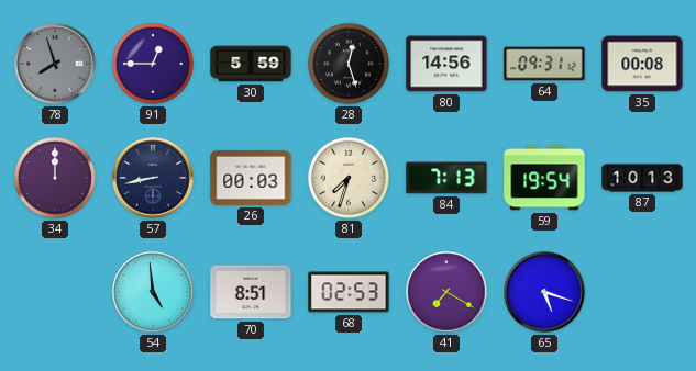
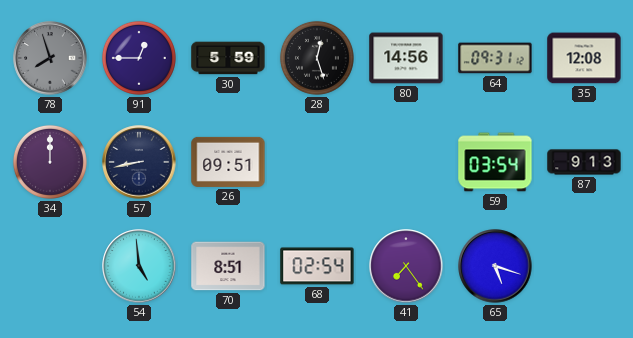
35: 00:08 -> 12:08
26: 00:03 -> 09:51
81: 7:33 -> none
84: 7:13 -> none
59: 19:54 -> 03:54
87: 10:13 -> 9:13
68: 02:53 -> 02:54
41: 7:20 -> 7:24
